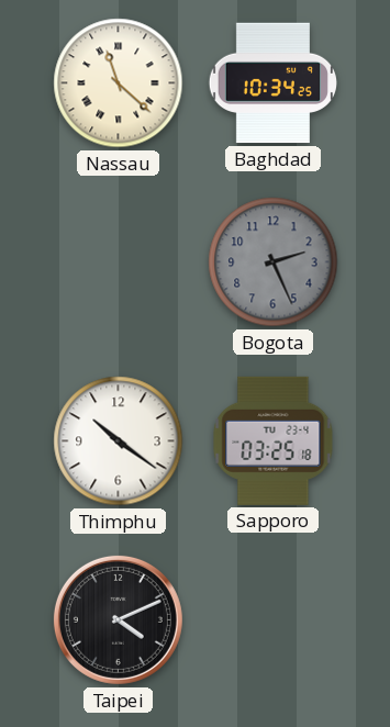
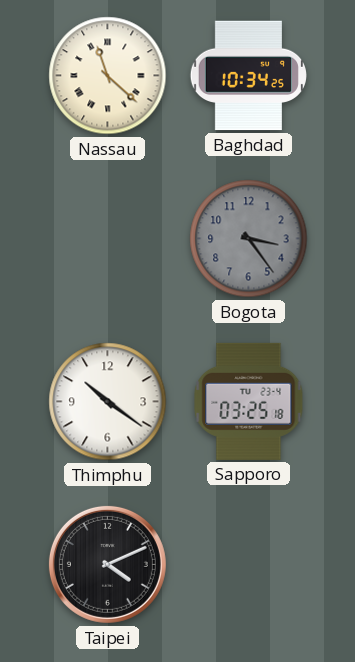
Bogota: 2:26 -> 3:24
